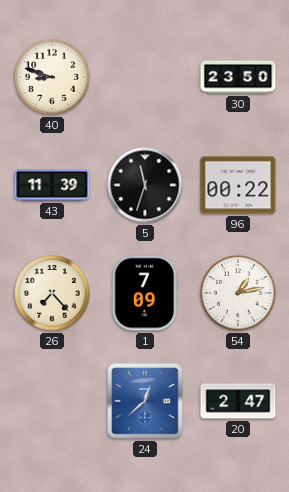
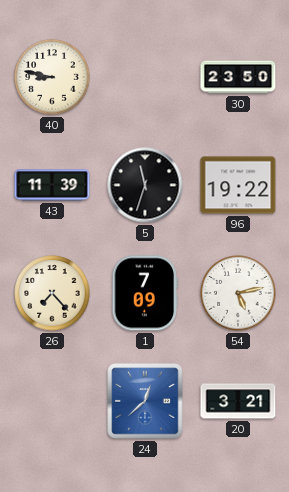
40: 8:48 -> 8:47
96: 00:22 -> 19:22
54: 1:13 -> 5:13
20: 2:47 -> 3:21
